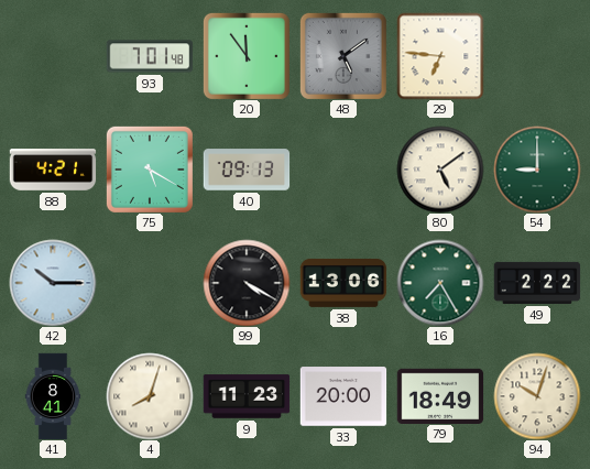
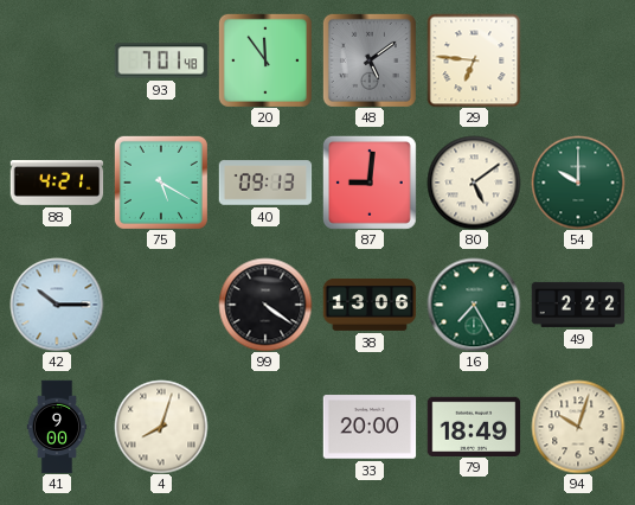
87: none -> 9:01
54: 9:00 -> 10:00
99: 4:20 -> 4:21
41: 8:41 -> 9:00
9: 11:23 -> none
